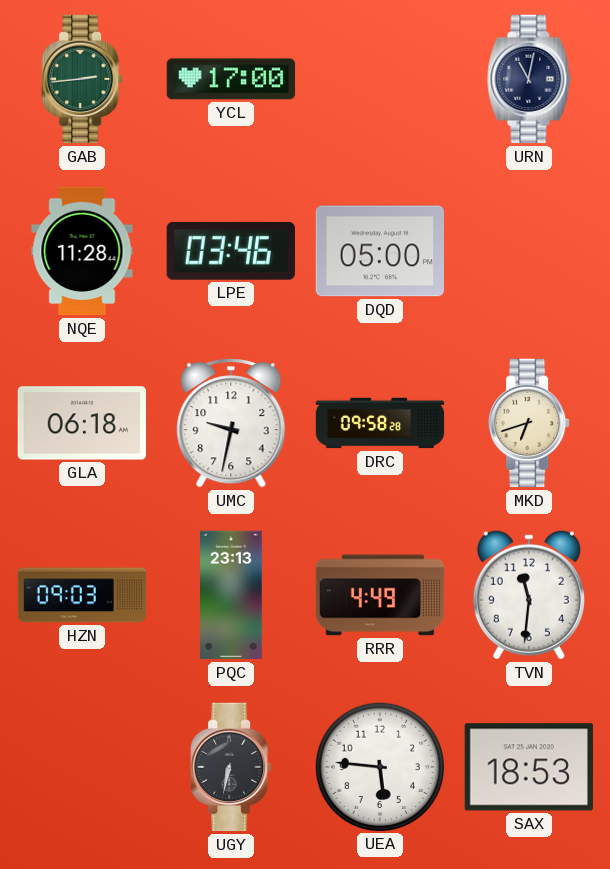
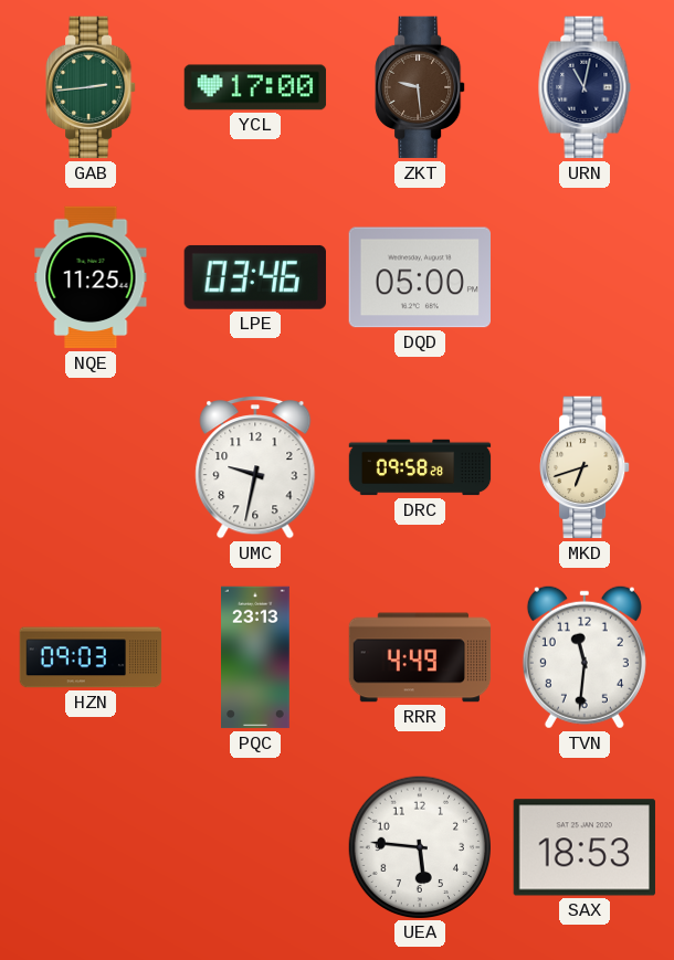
ZKT: none -> 9:29
NQE: 11:28 -> 11:25
GLA: 06:18 -> none
UGY: 6:32 -> none
